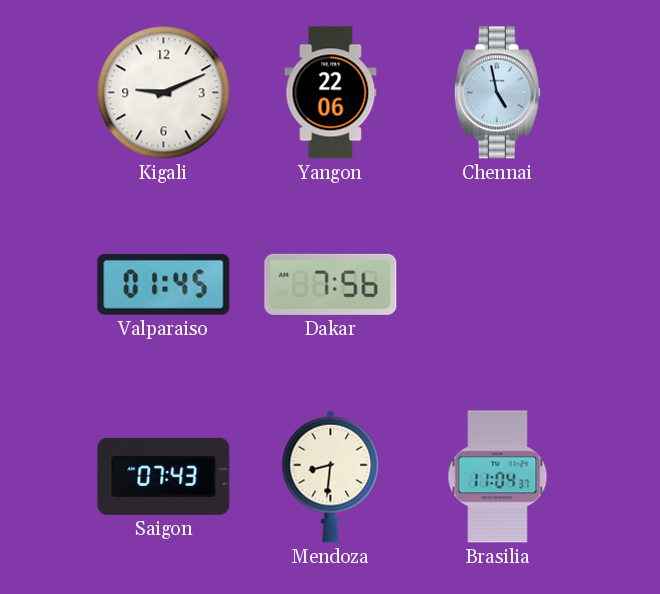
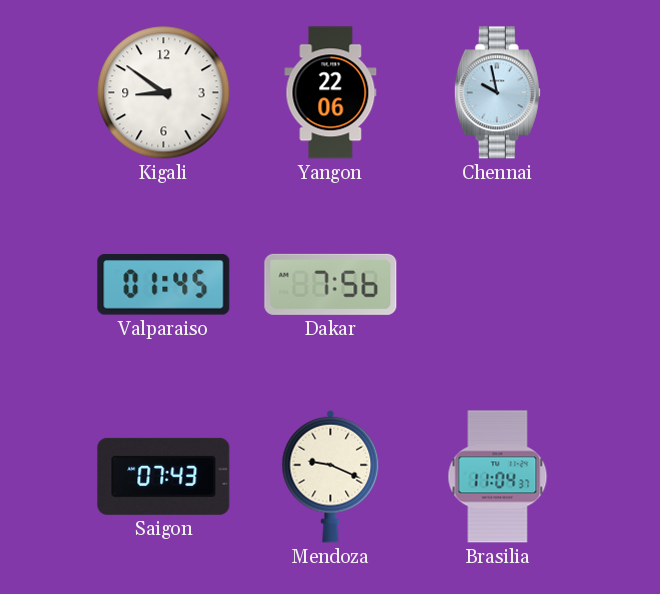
Kigali: 9:11 -> 8:51
Chennai: 4:58 -> 9:58
Mendoza: 8:31 -> 9:19
